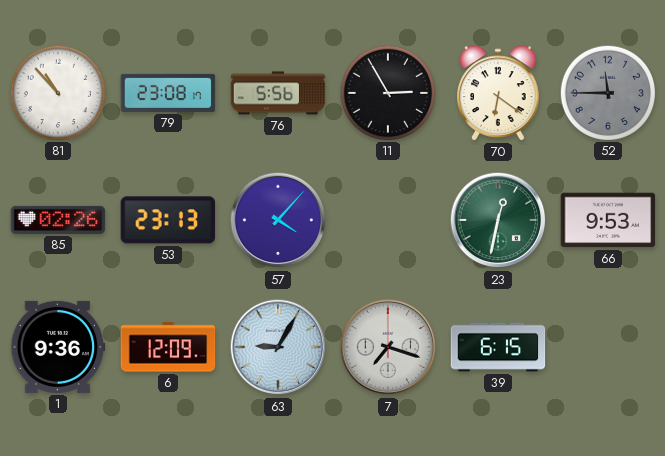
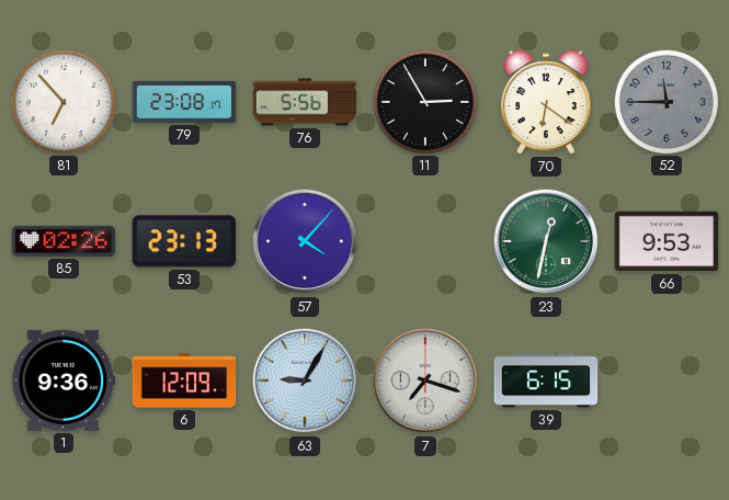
81: 10:53 -> 6:53
